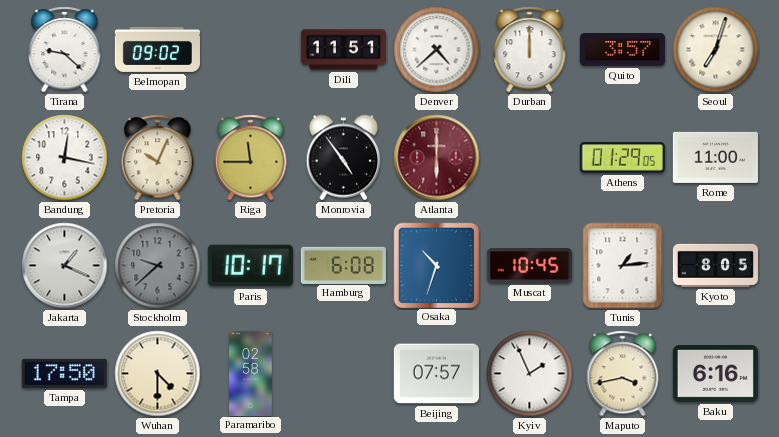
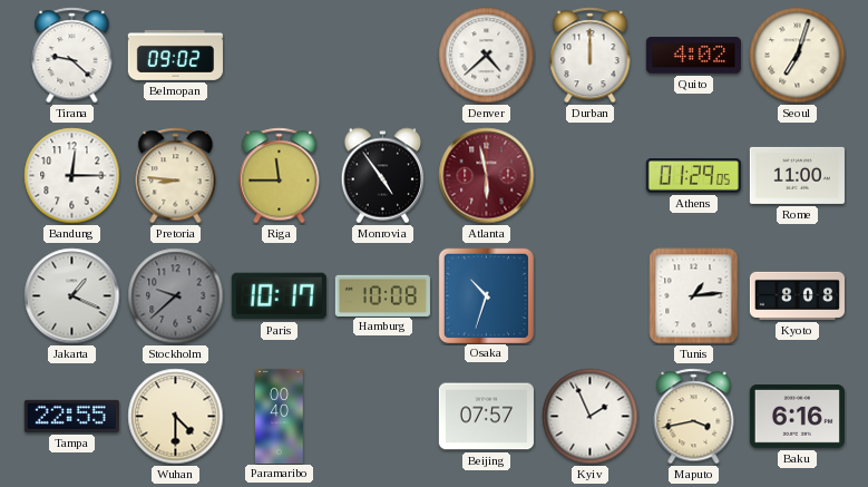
Dili: 11:51 -> none
Quito: 3:57 -> 4:02
Bandung: 12:17 -> 12:15
Pretoria: 10:04 -> 8:46
Atlanta: 6:00 -> 5:58
Hamburg: 6:08 -> 10:08
Muscat: 10:45 -> none
Kyoto: 8:05 -> 8:08
Tampa: 17:50 -> 22:55
Paramaribo: 02:58 -> 00:40
